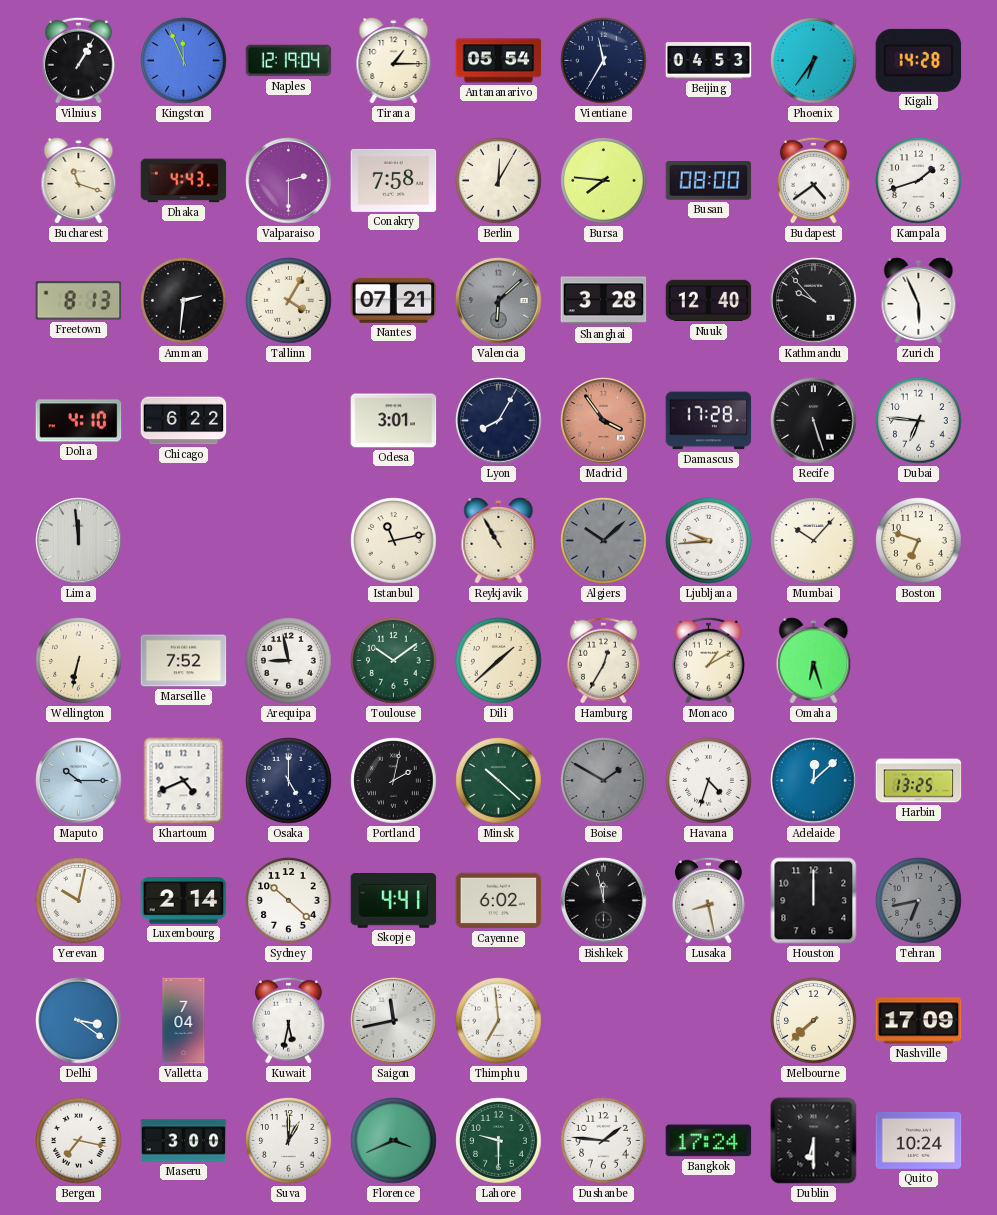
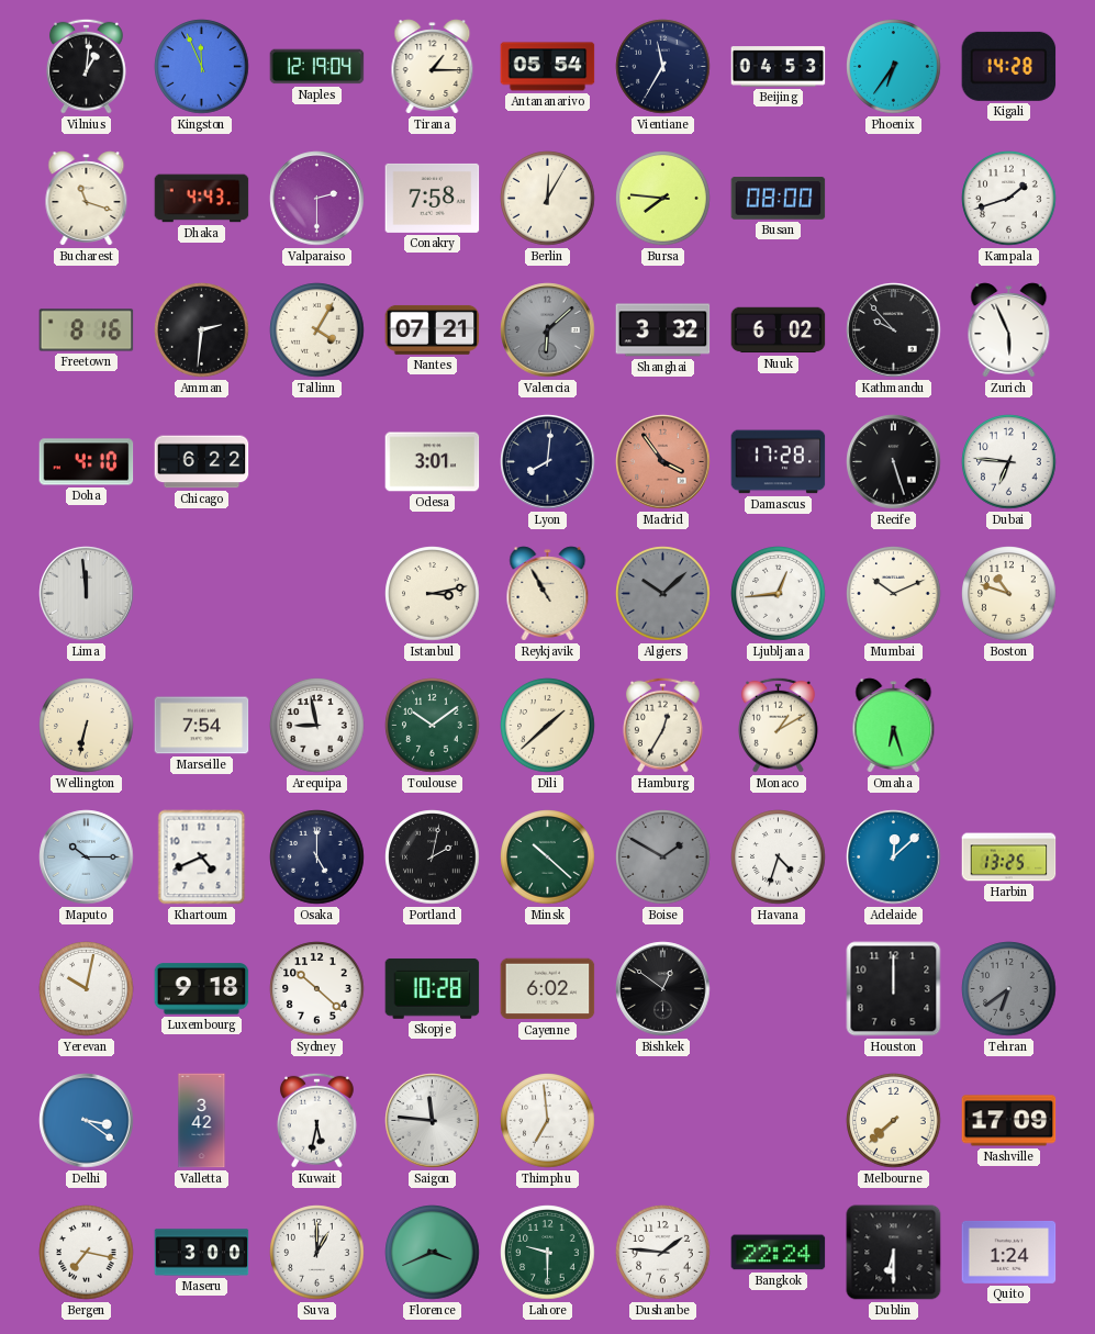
Vilnius: 1:05 -> 1:01
Budapest: 4:39 -> none
Freetown: 8:13 -> 8:16
Shanghai: 3:28 -> 3:32
Nuuk: 12:40 -> 6:02
Lyon: 8:05 -> 8:01
Istanbul: 11:13 -> 3:13
Ljubljana: 9:44 -> 12:44
Mumbai: 10:07 -> 10:11
Boston: 6:48 -> 10:48
Marseille: 7:52 -> 7:54
Luxembourg: 2:14 -> 9:18
Skopje: 4:41 -> 10:28
Bishkek: 11:58 -> 12:51
Lusaka: 8:28 -> none
Tehran: 6:43 -> 6:39
Valletta: 7:04 -> 3:42
Saigon: 11:43 -> 11:46
Bangkok: 17:24 -> 22:24
Quito: 10:24 -> 1:24
